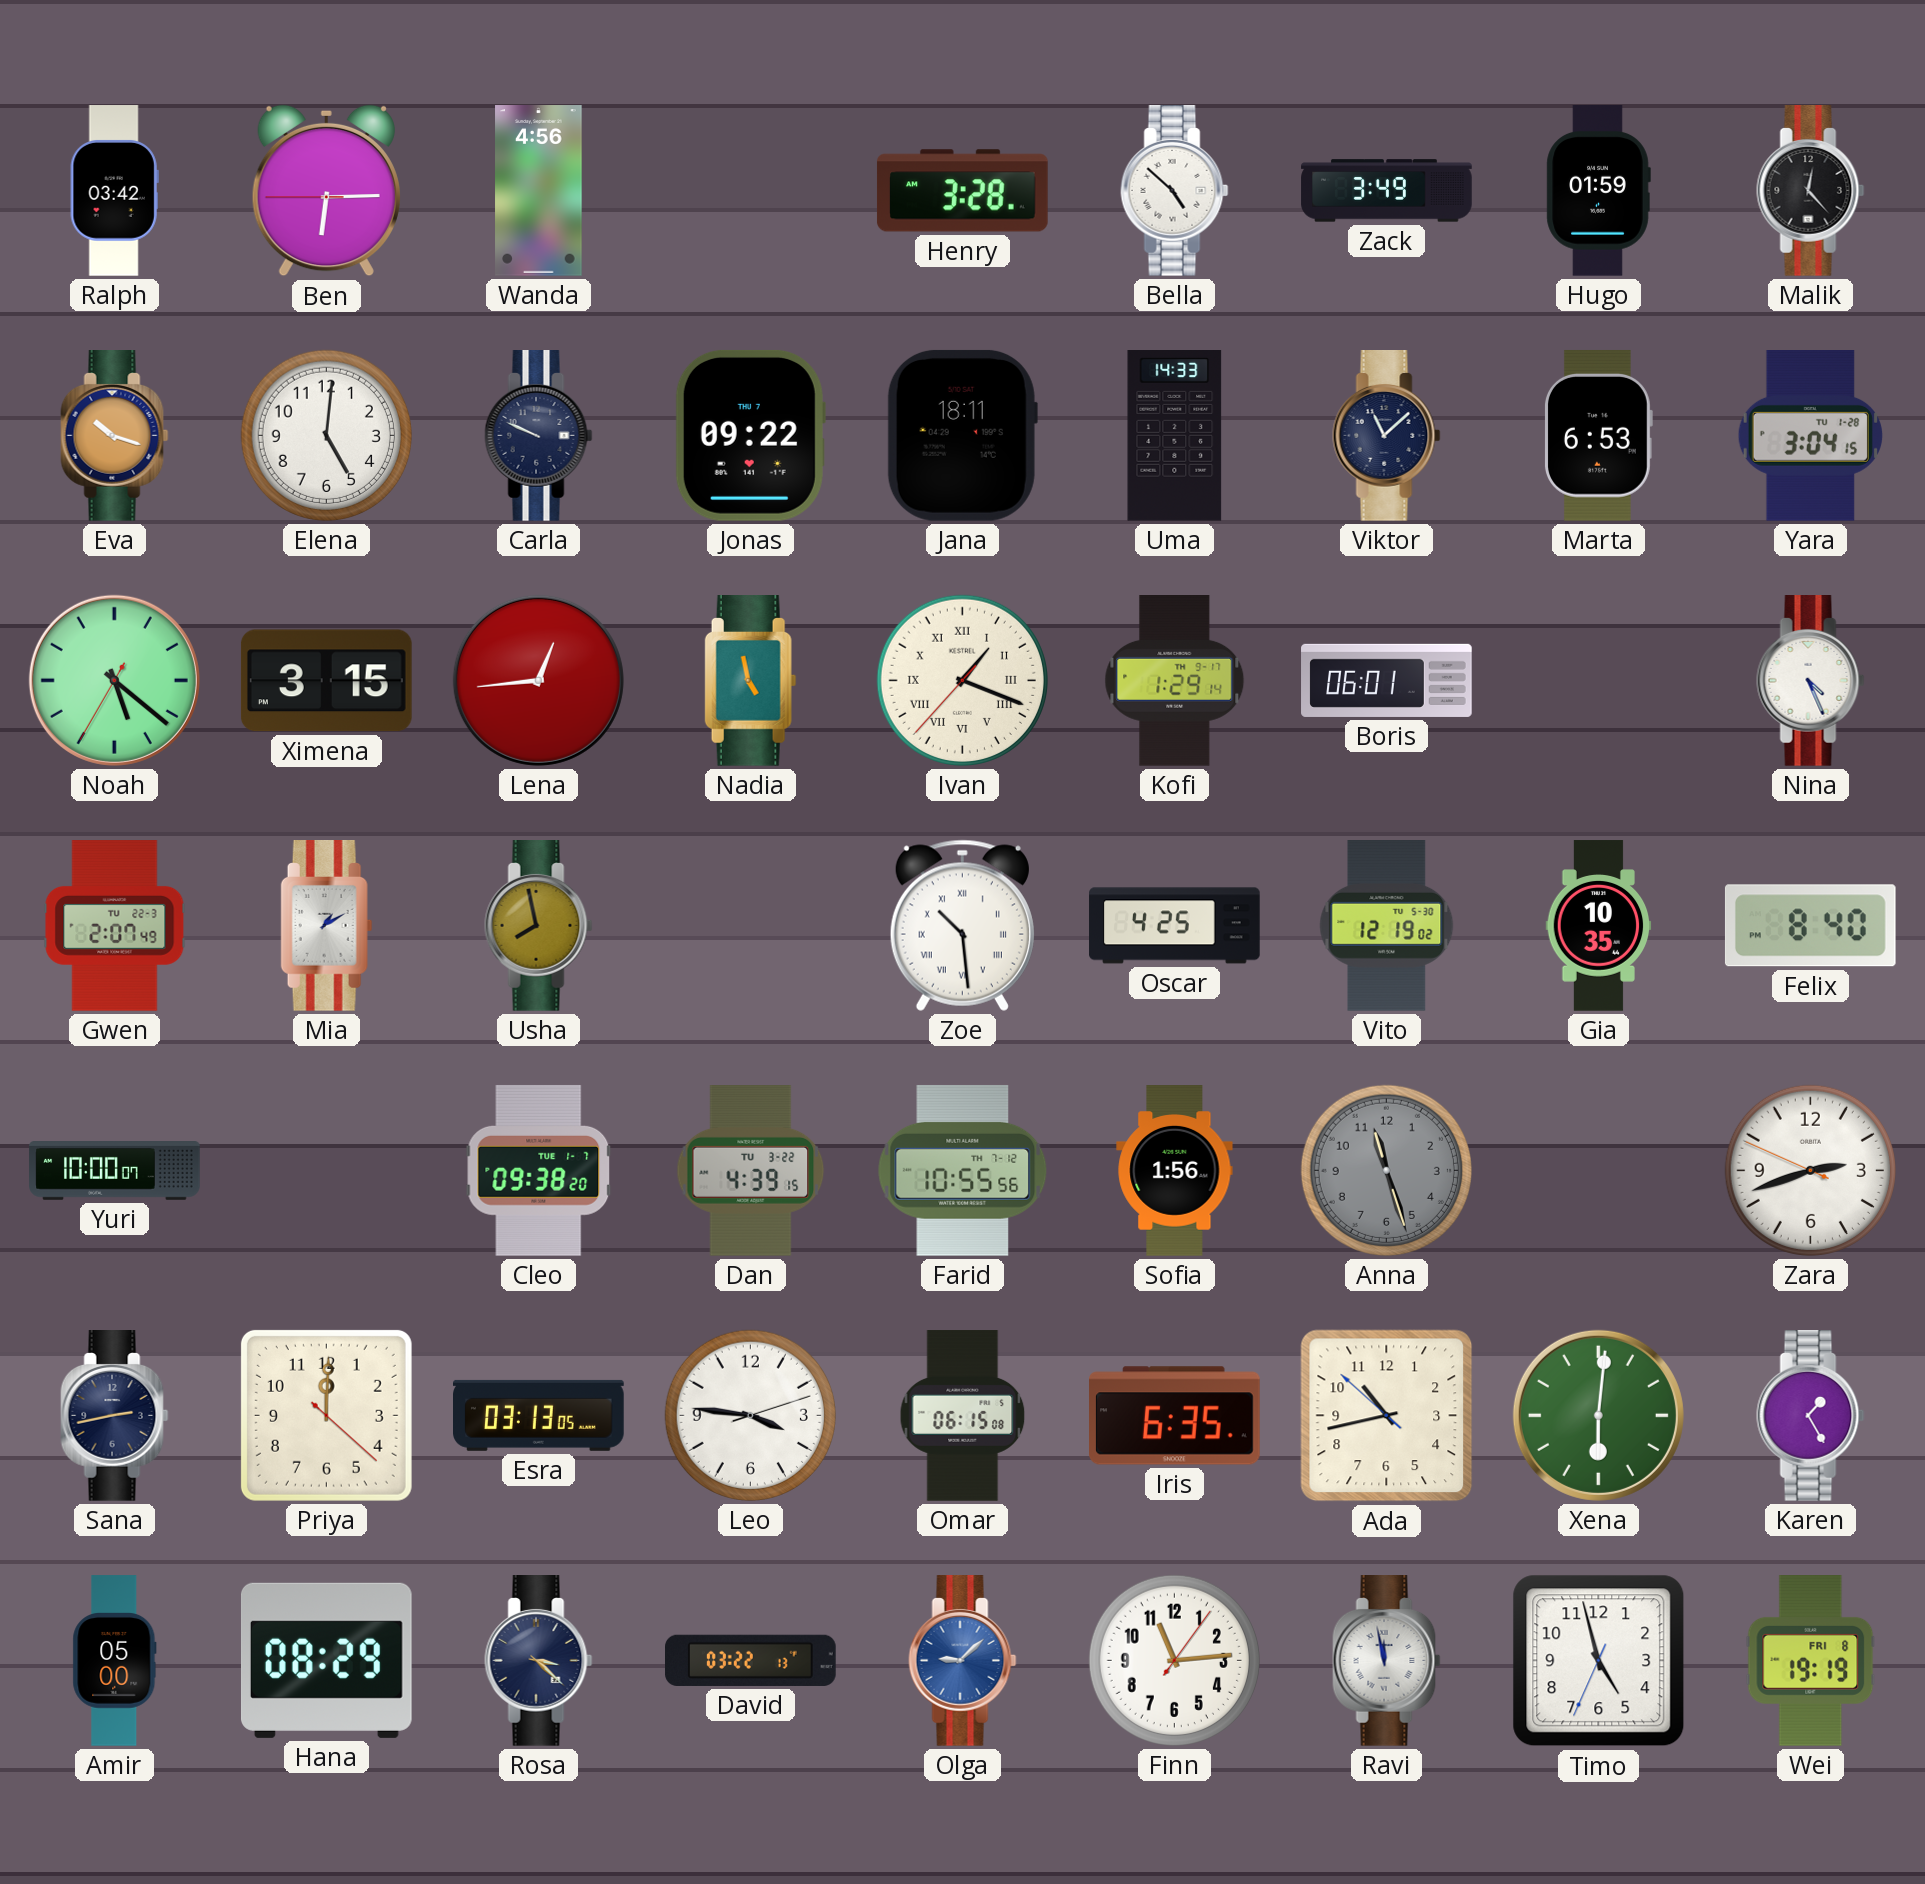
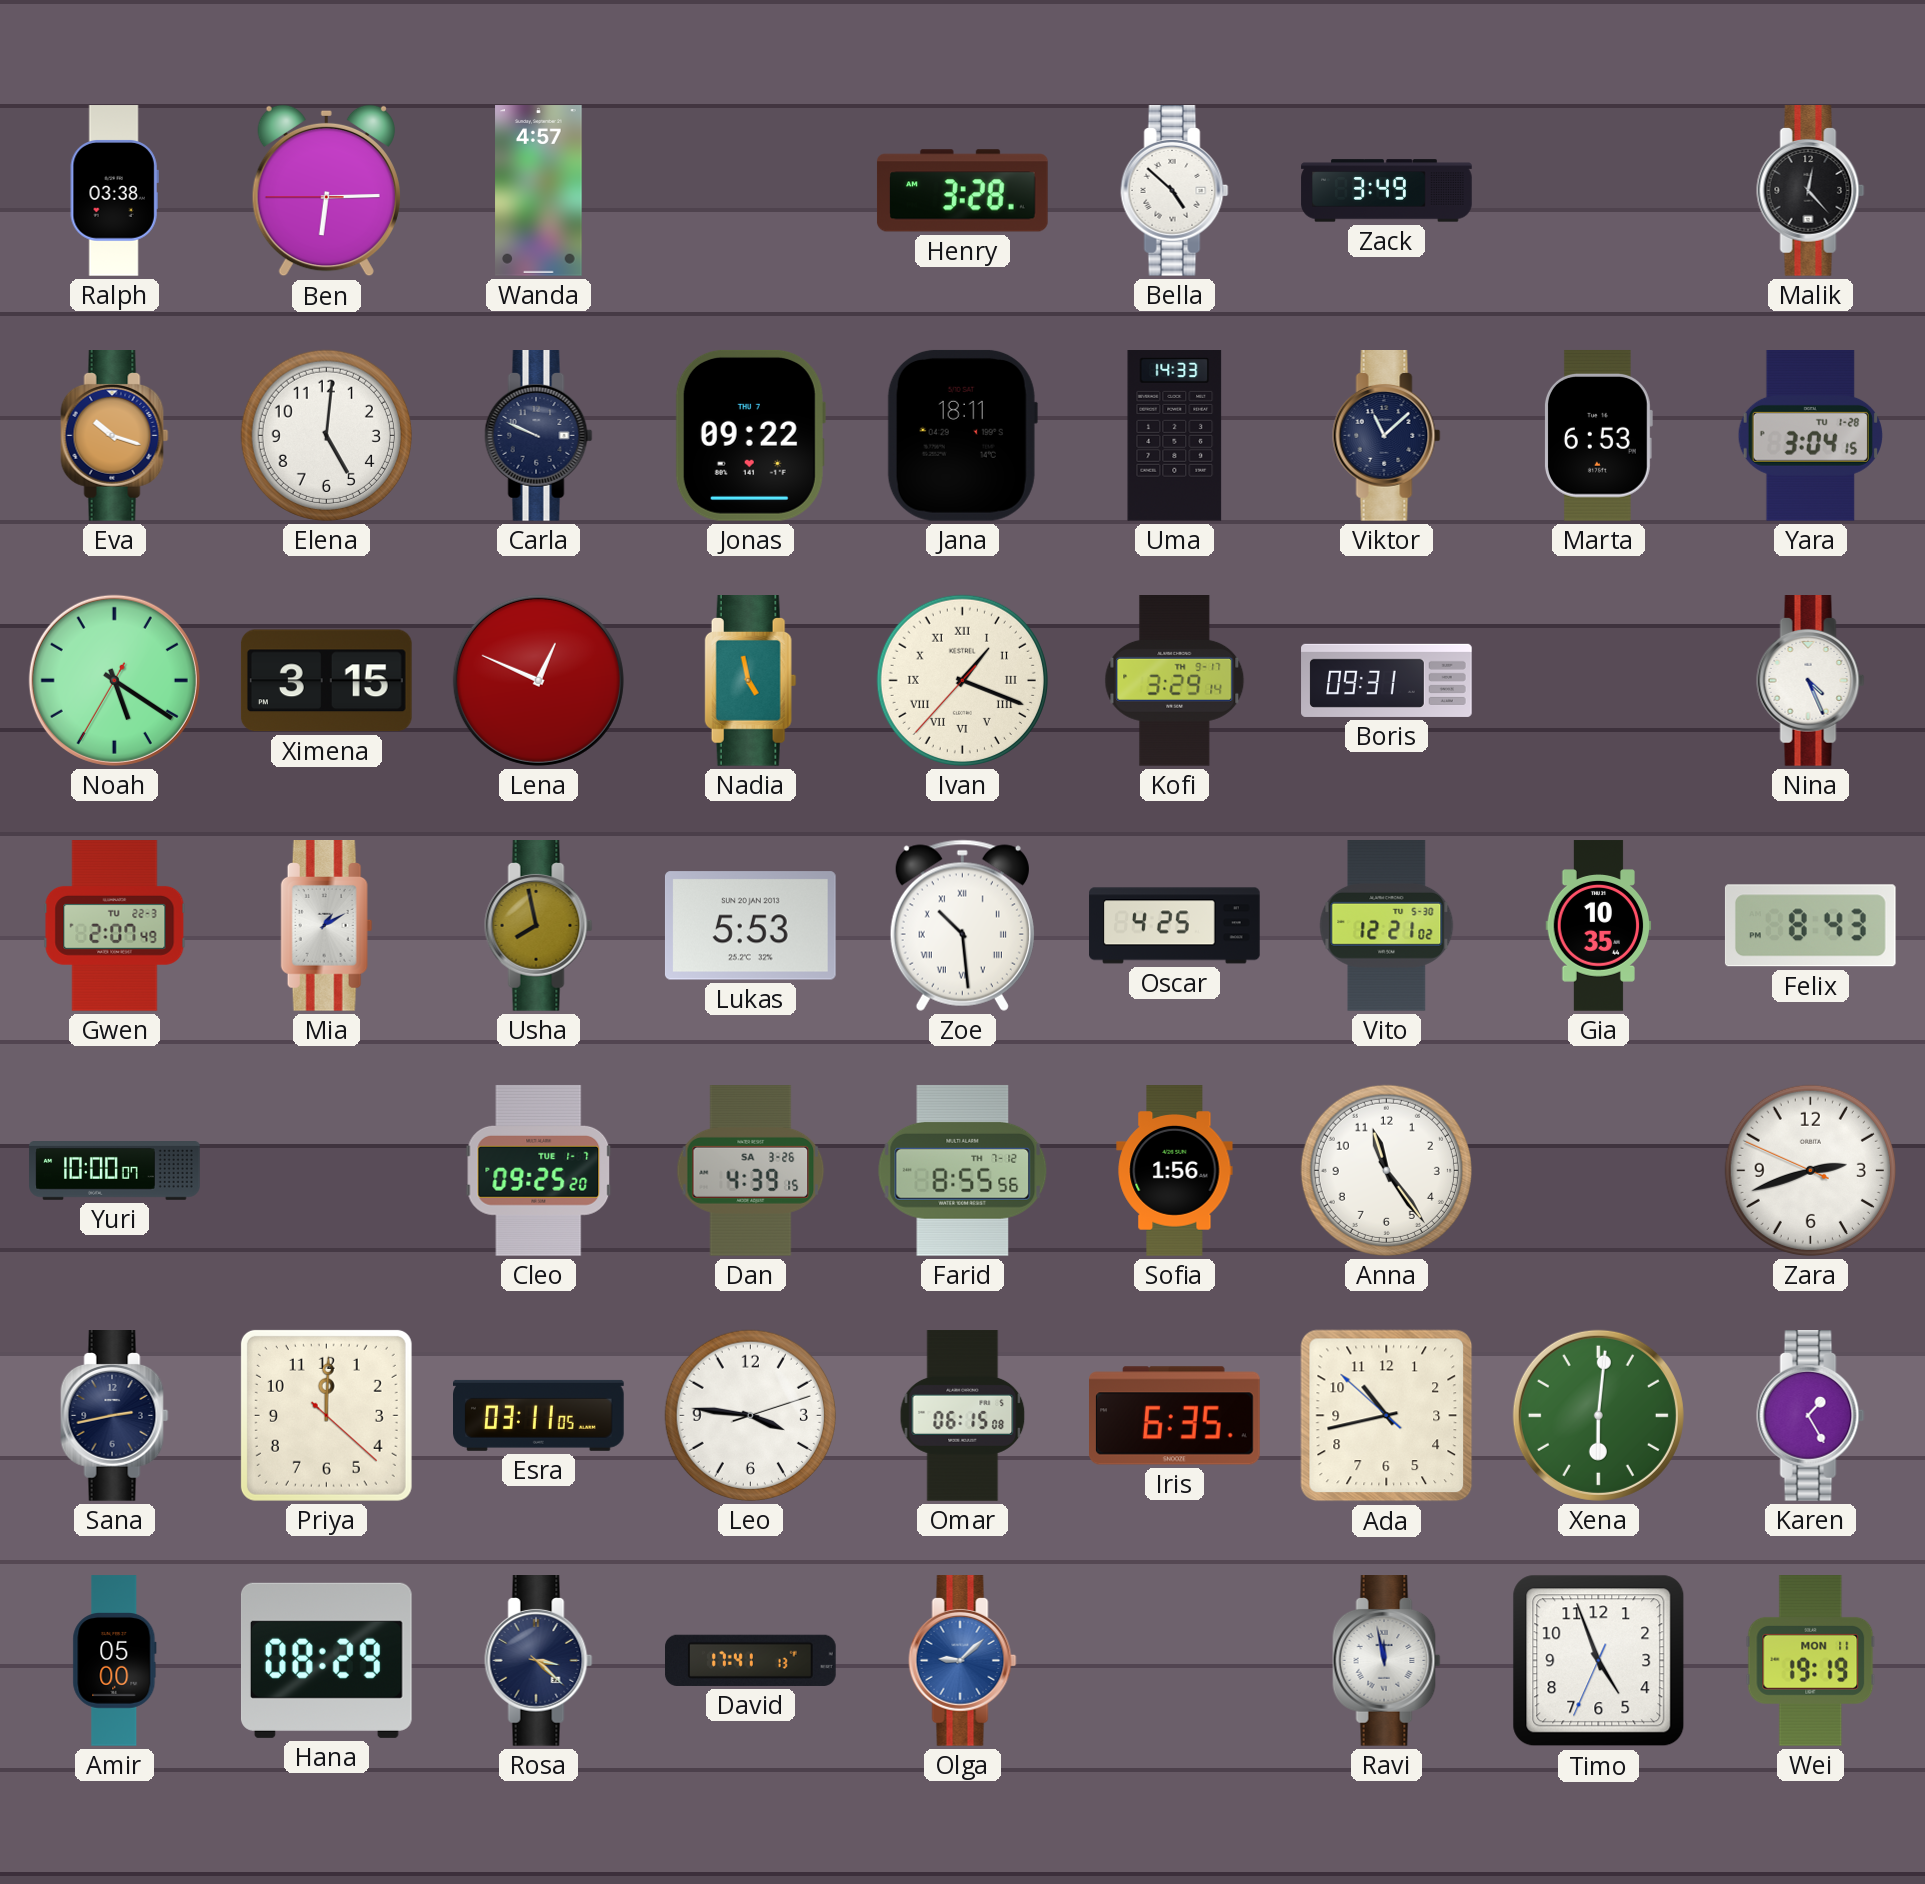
Ralph: 03:42 -> 03:38
Wanda: 4:56 -> 4:57
Hugo: 01:59 -> none
Noah: 5:21 -> 5:20
Lena: 12:44 -> 12:49
Kofi: 1:29 -> 3:29
Boris: 06:01 -> 09:31
Lukas: none -> 5:53
Vito: 12:19 -> 12:21
Felix: 8:40 -> 8:43
Cleo: 09:38 -> 09:25
Dan date: TU 3-22 -> SA 3-26
Farid: 10:55 -> 8:55
Anna: 11:27 -> 11:24
Anna dial: grey -> white
Esra: 03:13 -> 03:11
David: 03:22 -> 17:41
Finn: 11:14 -> none
Timo: 4:57 -> 4:56
Wei date: FRI 8 -> MON 11
